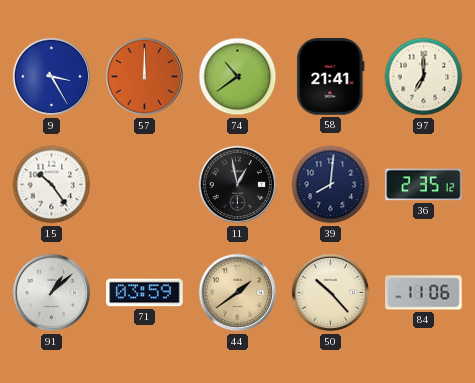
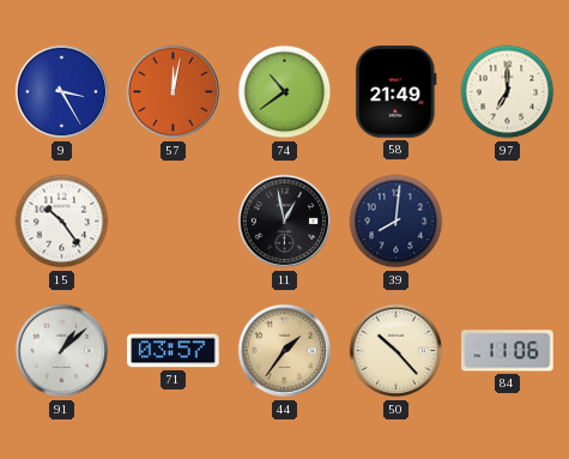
57: 12:00 -> 12:02
58: 21:41 -> 21:49
36: 2:35 -> none
71: 03:59 -> 03:57
44: 1:39 -> 1:36
